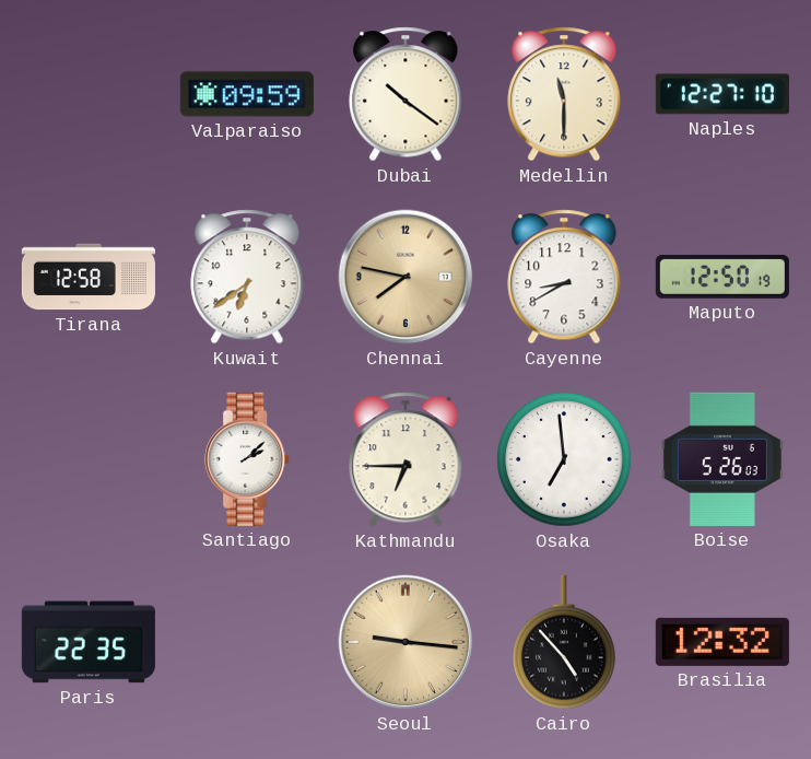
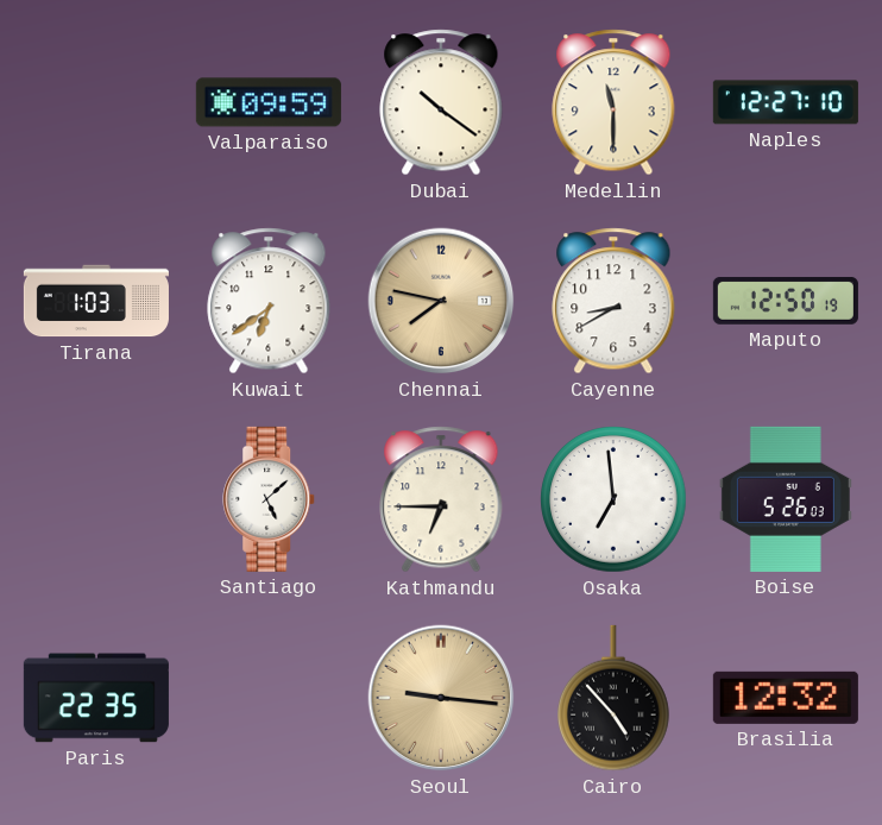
Tirana: 12:58 -> 1:03
Santiago: 2:08 -> 5:08
